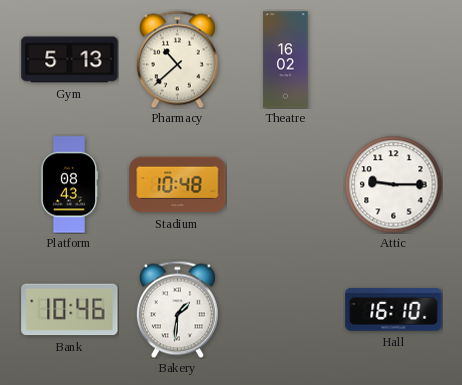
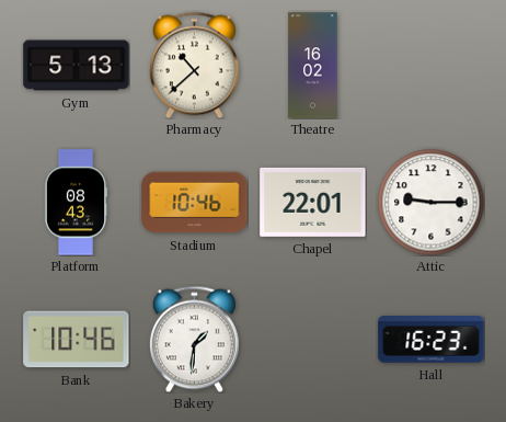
Stadium: 10:48 -> 10:46
Chapel: none -> 22:01
Hall: 16:10 -> 16:23
